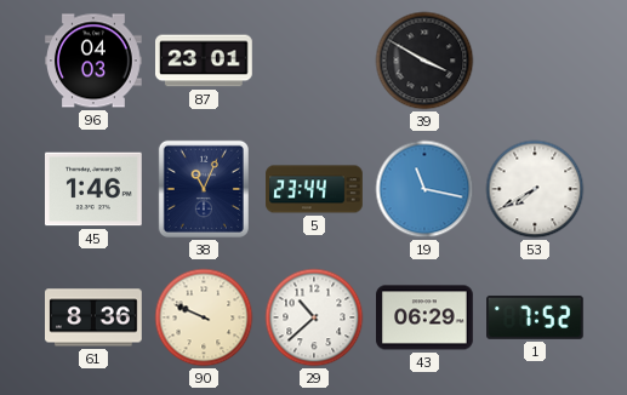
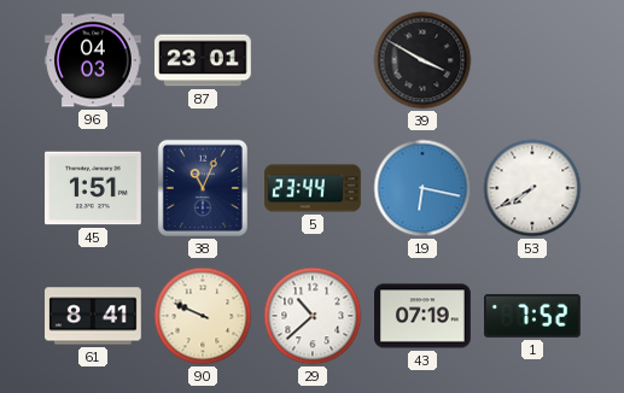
45: 1:46 -> 1:51
19: 11:17 -> 6:17
61: 8:36 -> 8:41
43: 06:29 -> 07:19
